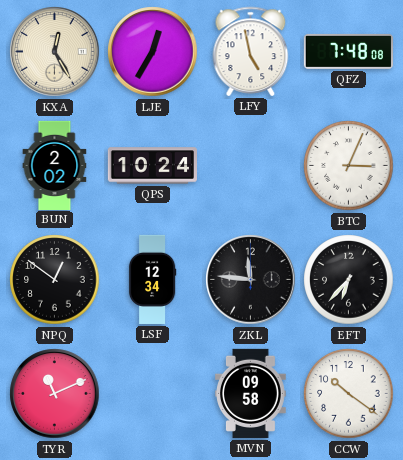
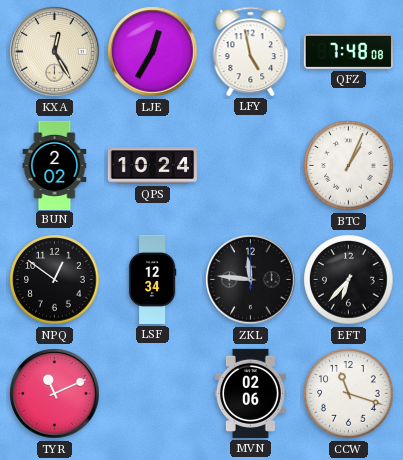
BTC: 3:04 -> 1:04
MVN: 09:58 -> 02:06
CCW: 10:21 -> 11:18
